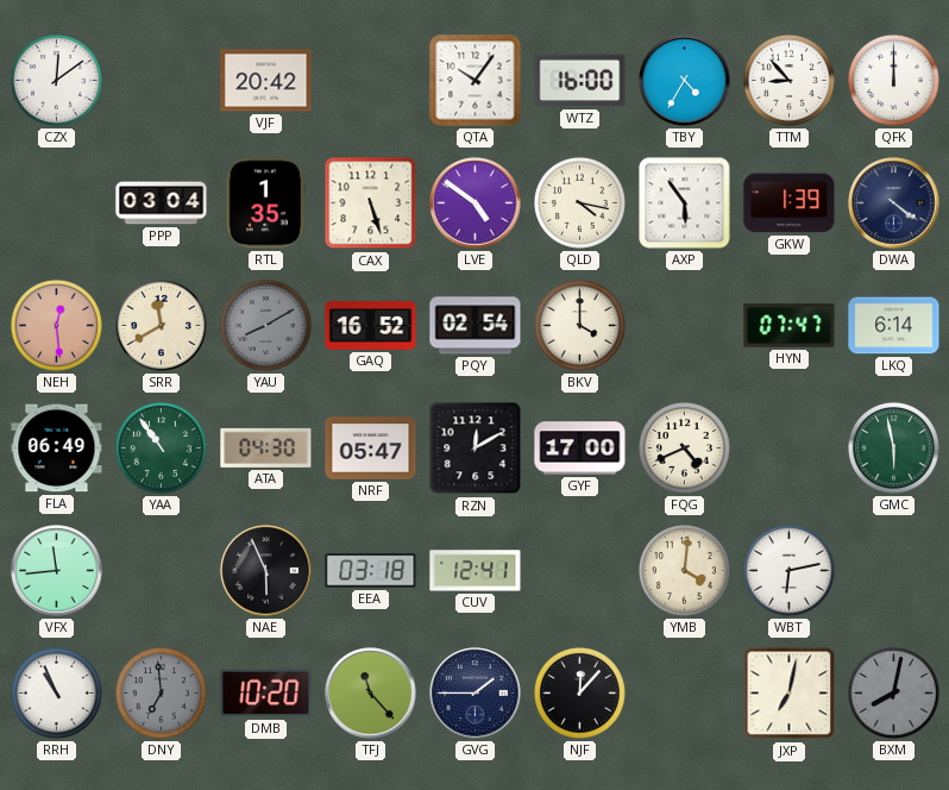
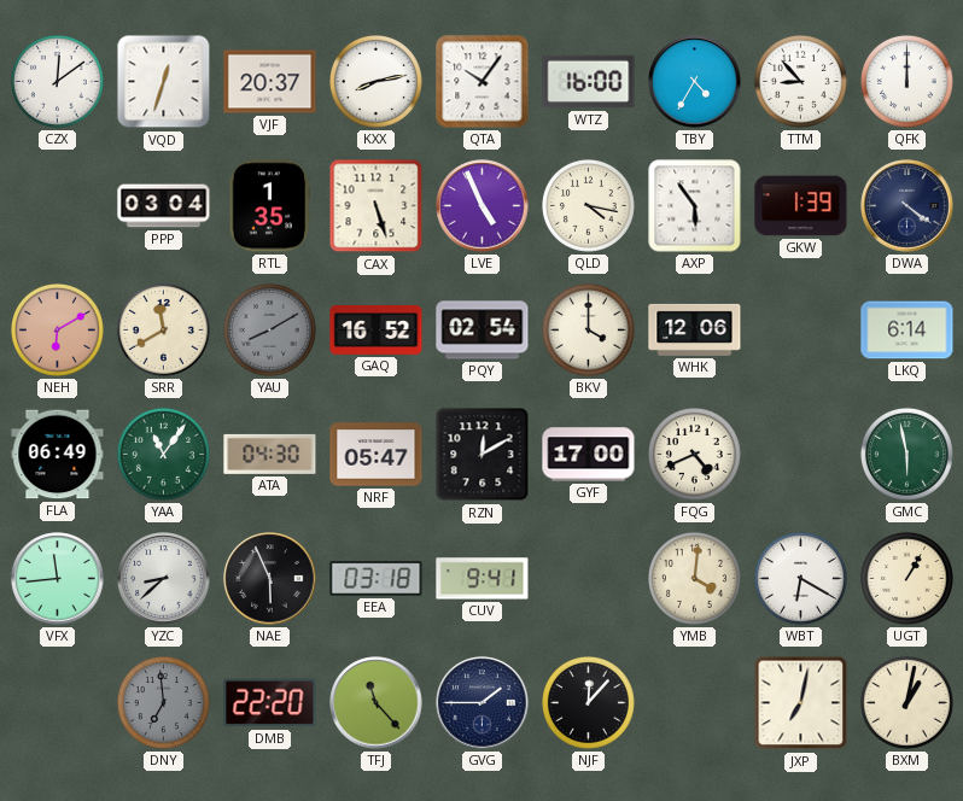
VQD: none -> 12:33
VJF: 20:42 -> 20:37
KXX: none -> 8:13
LVE: 4:51 -> 4:56
NEH: 12:29 -> 6:10
WHK: none -> 12:06
HYN: 07:47 -> none
YAA: 10:54 -> 11:06
YZC: none -> 8:38
CUV: 12:41 -> 9:41
WBT: 6:13 -> 6:20
UGT: none -> 1:05
RRH: 10:56 -> none
DMB: 10:20 -> 22:20
BXM: 8:02 -> 1:02
BXM dial: grey -> cream
